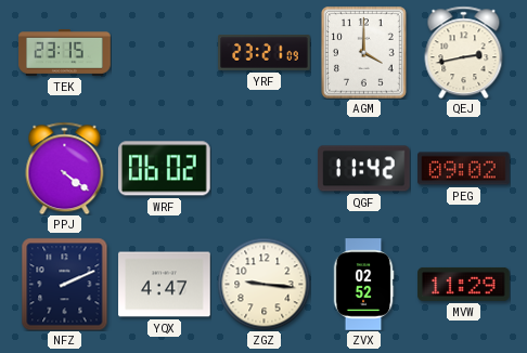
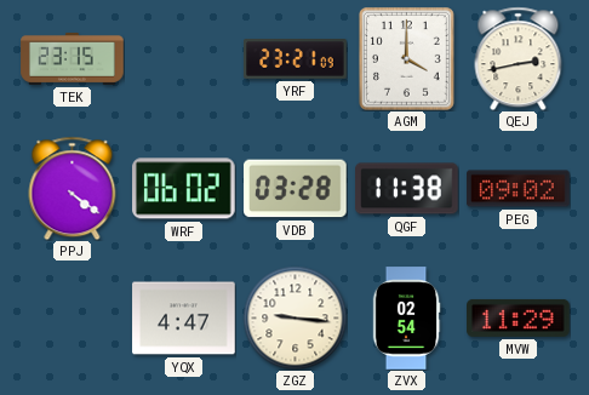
VDB: none -> 03:28
QGF: 11:42 -> 11:38
NFZ: 2:11 -> none
ZVX: 02:52 -> 02:54
